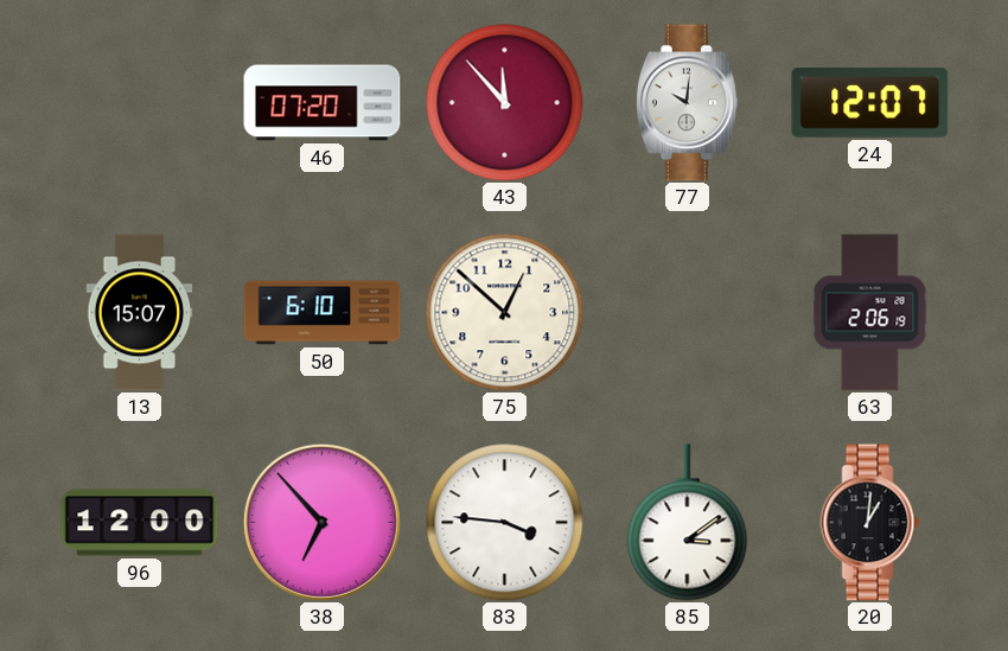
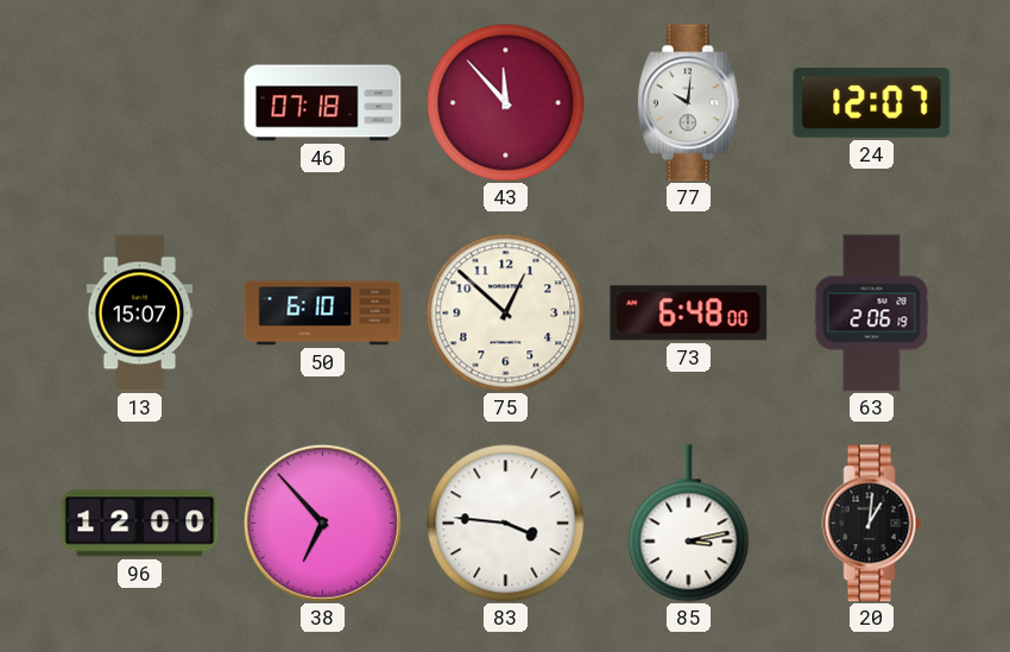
46: 07:20 -> 07:18
73: none -> 6:48
85: 3:09 -> 3:13
